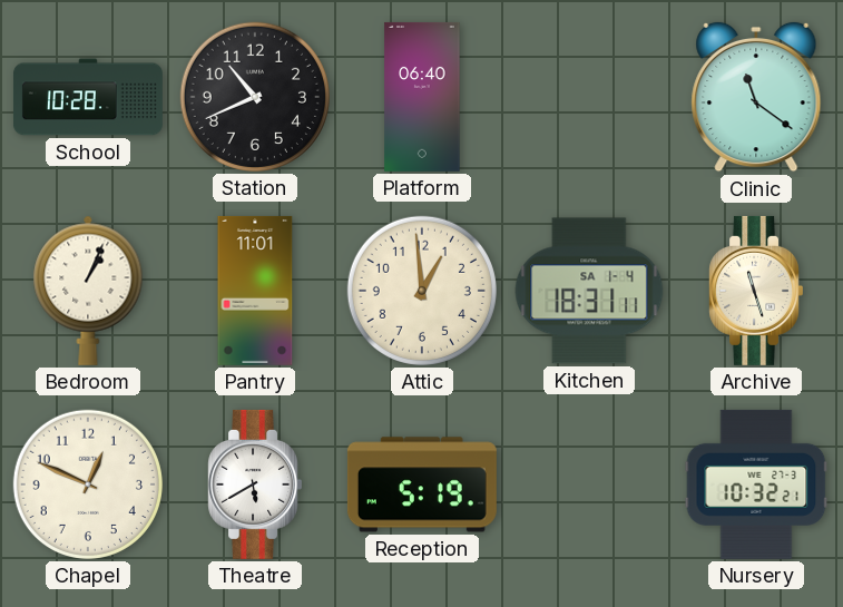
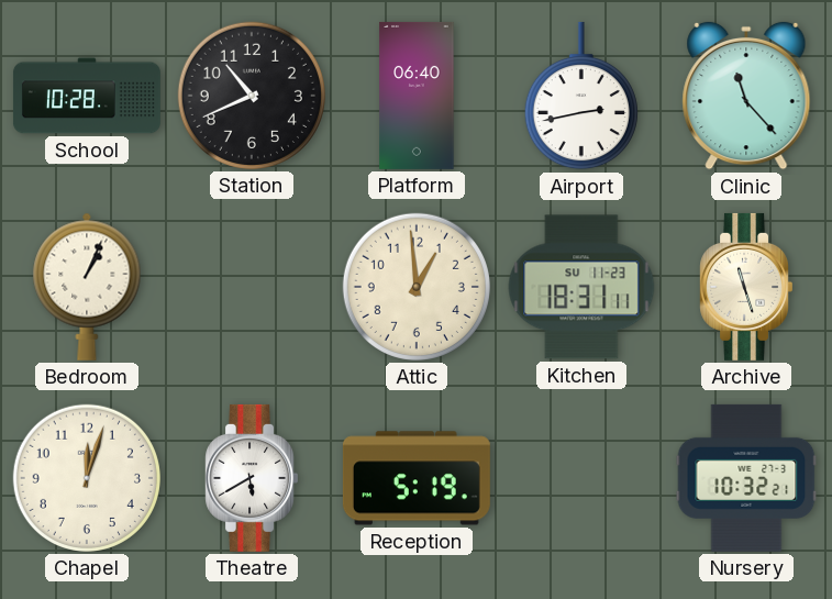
Airport: none -> 2:43
Clinic: 11:21 -> 11:23
Pantry: 11:01 -> none
Kitchen date: SA 1-4 -> SU 11-23
Chapel: 12:49 -> 12:03
